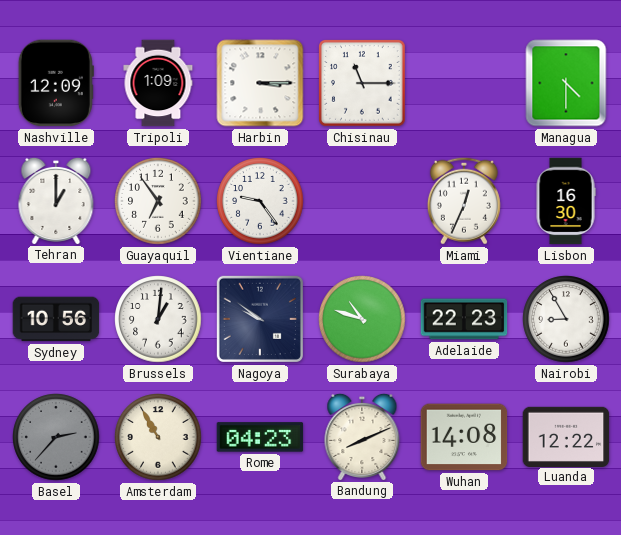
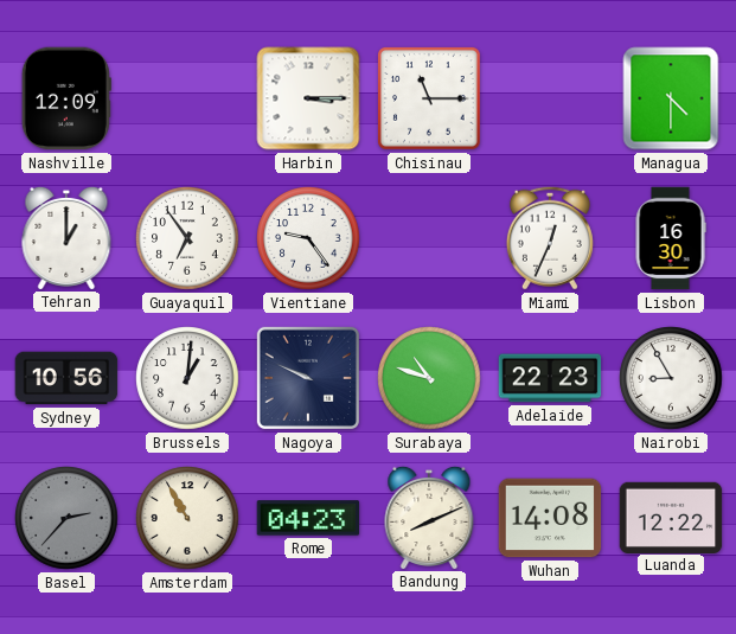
Tripoli: 1:09 -> none
Nagoya: 9:51 -> 9:49
